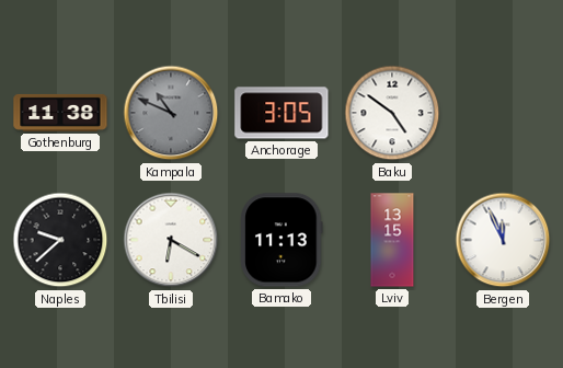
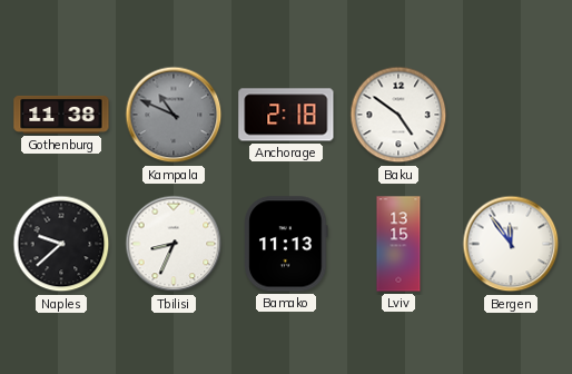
Anchorage: 3:05 -> 2:18
Tbilisi: 6:20 -> 8:34
Bergen: 11:56 -> 11:54
